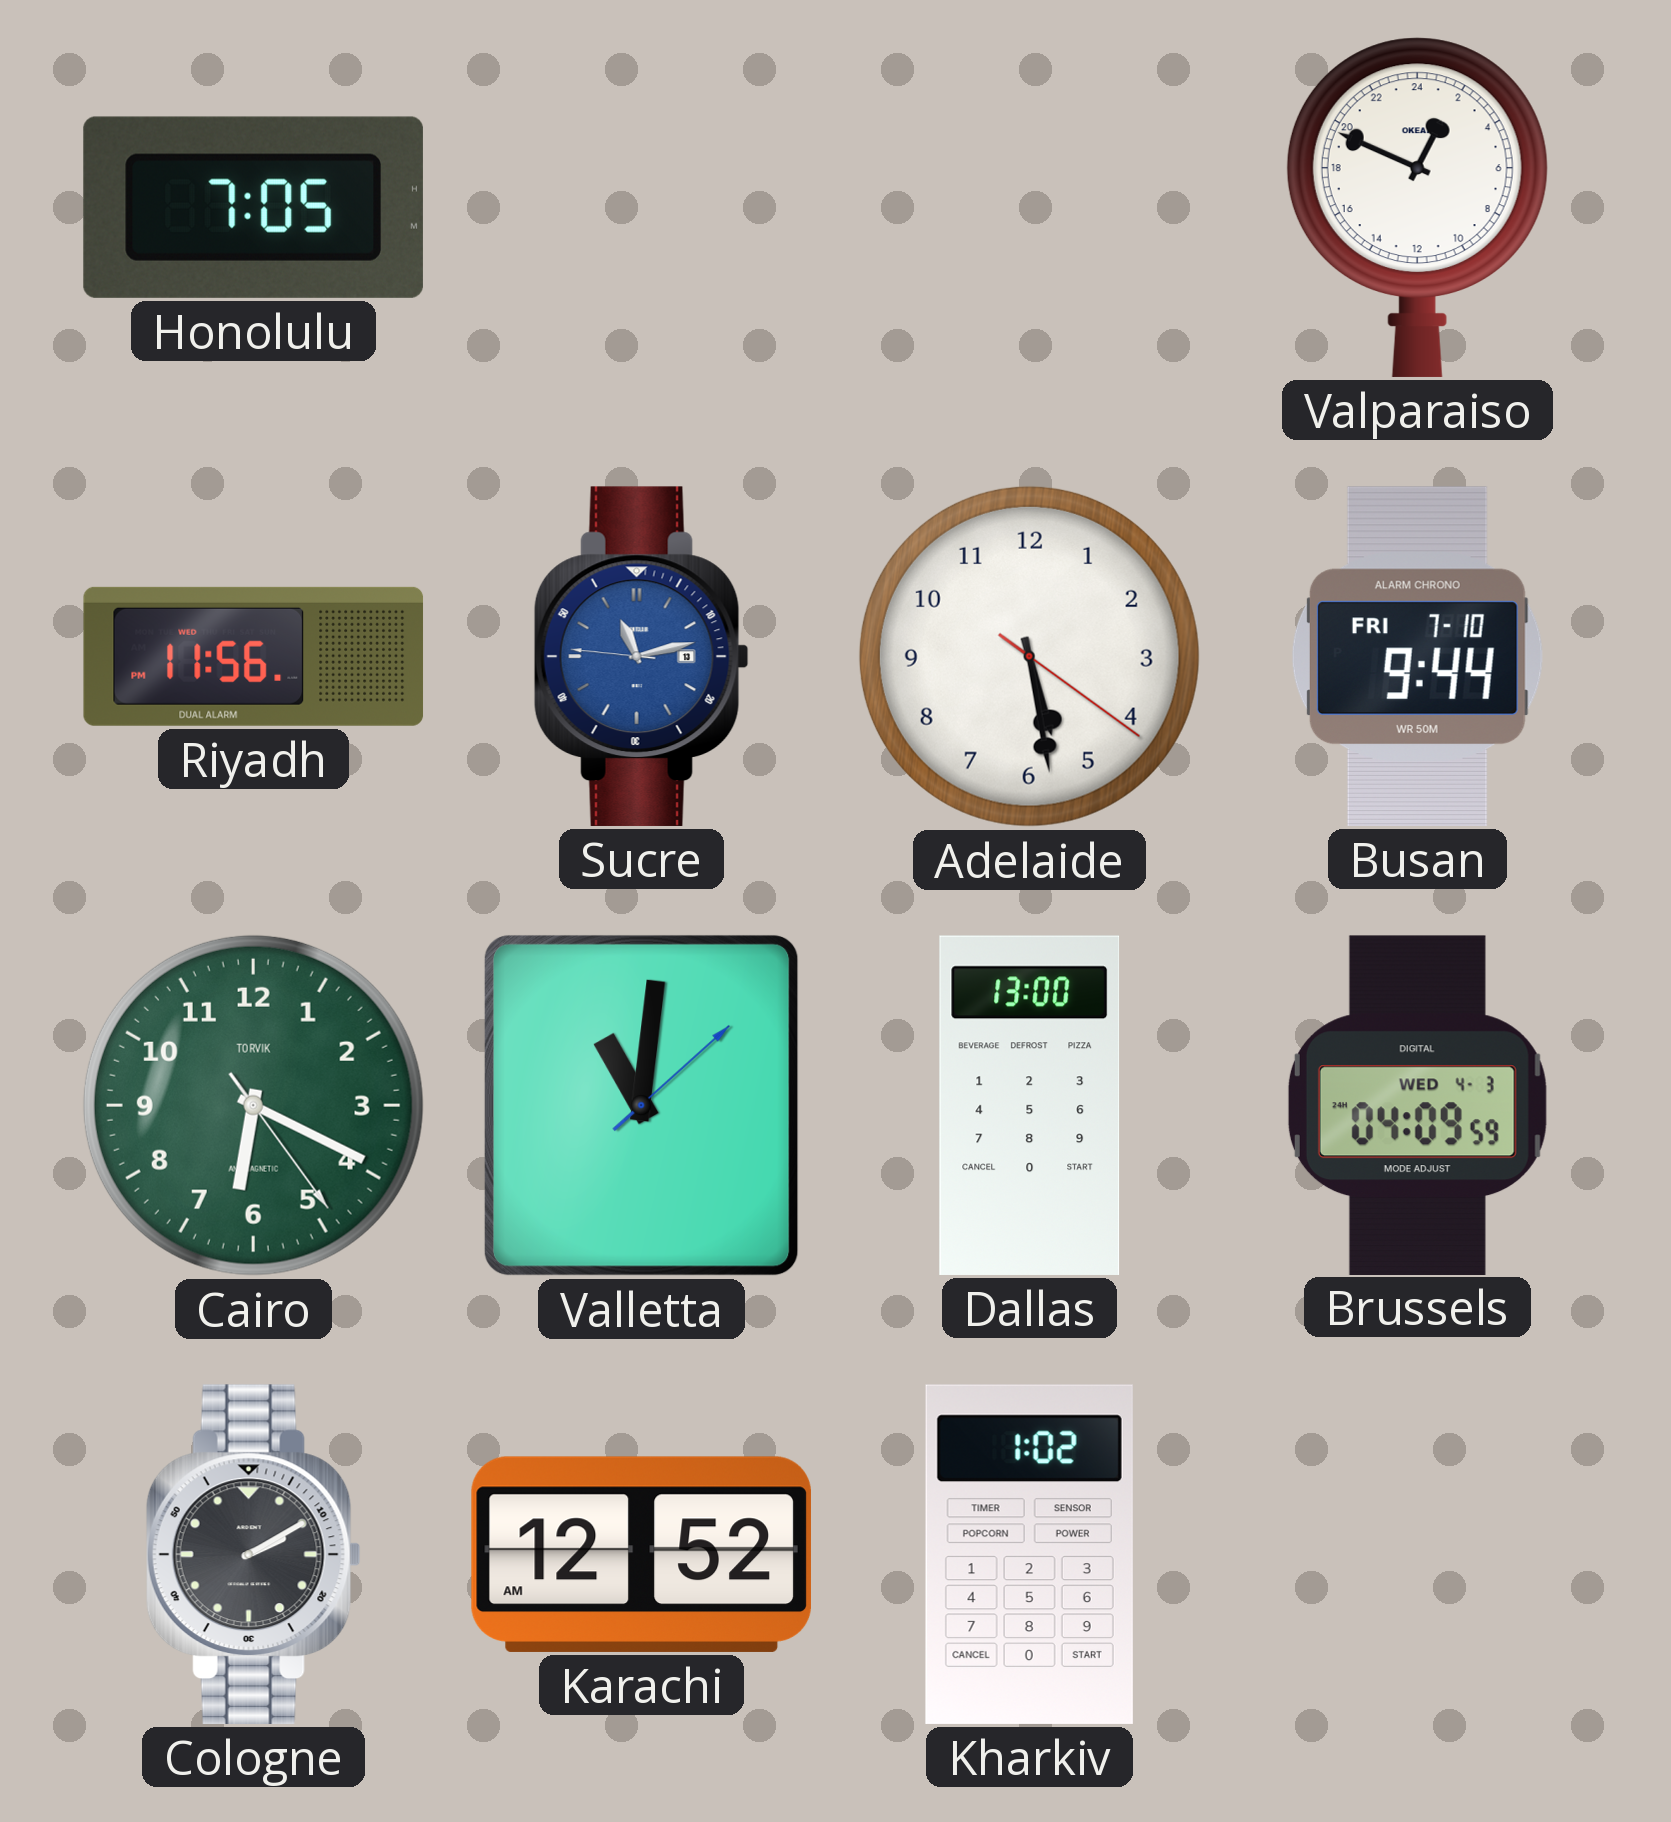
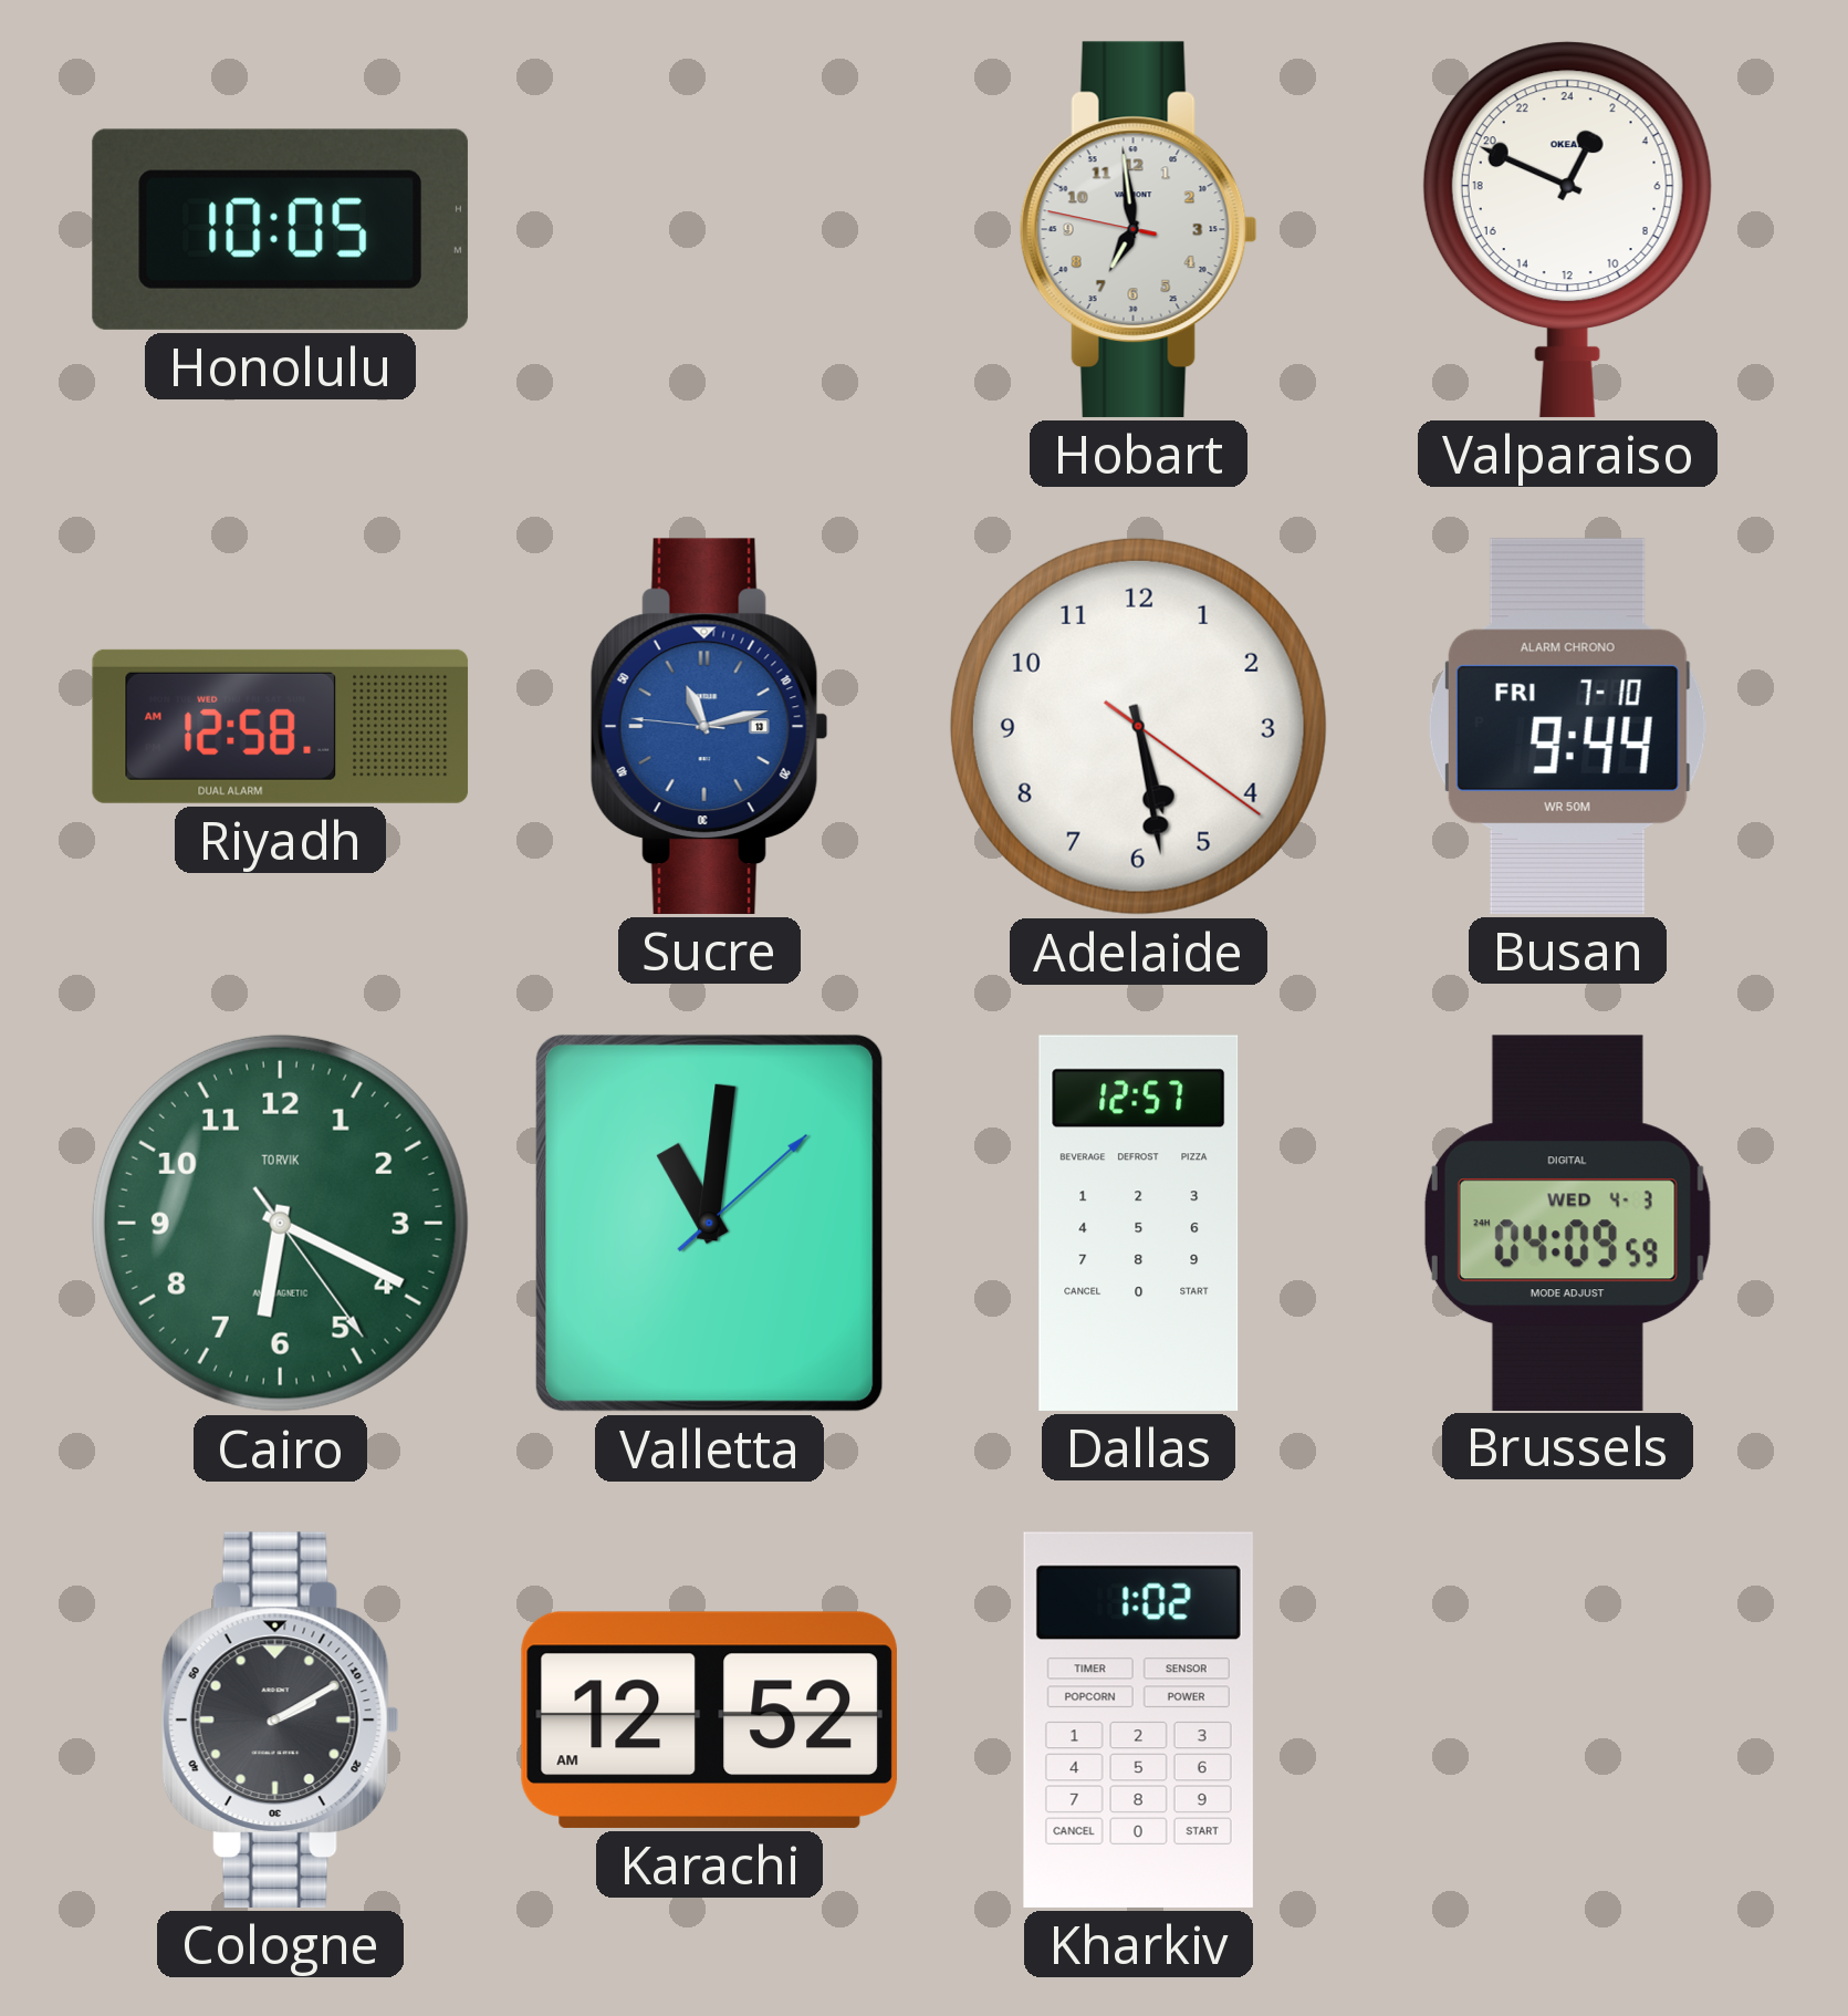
Honolulu: 7:05 -> 10:05
Hobart: none -> 6:58
Riyadh: 11:56 -> 12:58
Dallas: 13:00 -> 12:57
